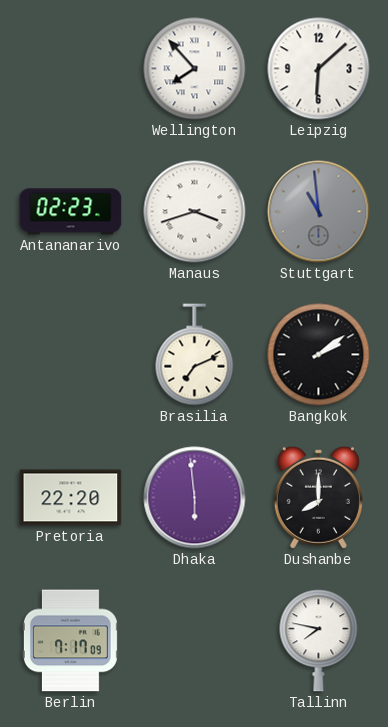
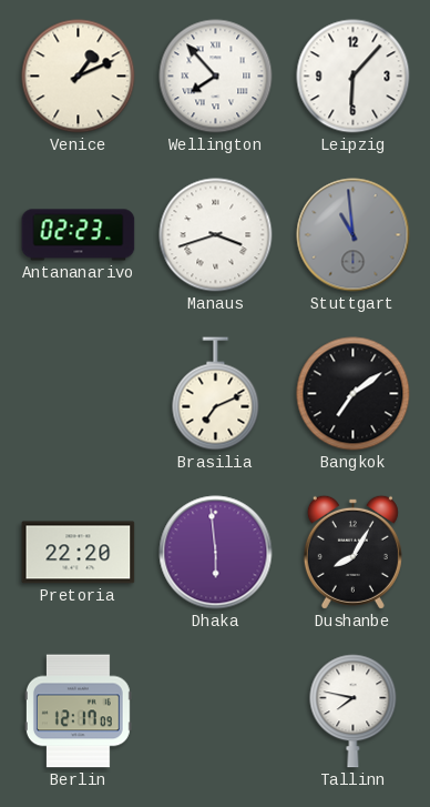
Venice: none -> 1:11
Leipzig: 6:08 -> 6:07
Bangkok: 2:09 -> 7:09
Dushanbe: 8:00 -> 8:05
Berlin: 7:17 -> 12:17
